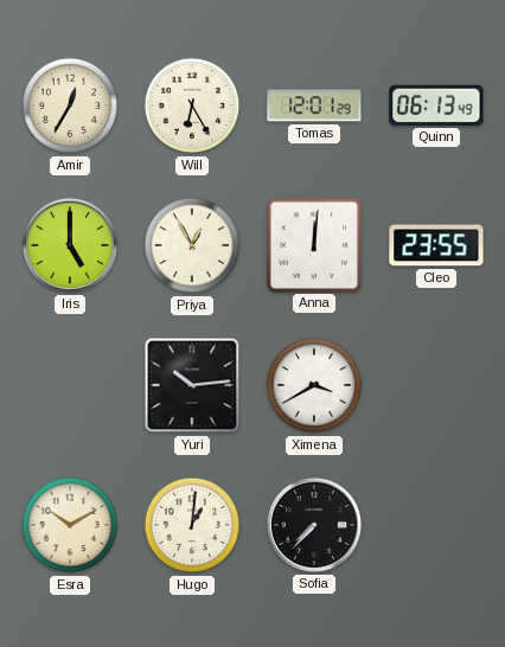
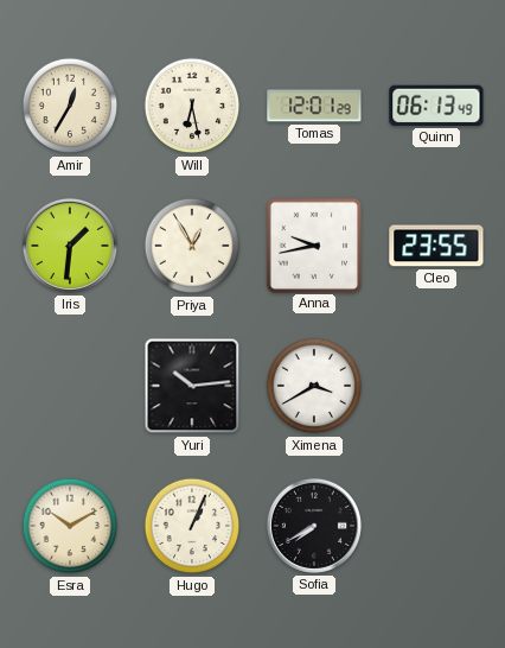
Will: 6:25 -> 6:28
Iris: 5:00 -> 1:31
Anna: 12:01 -> 9:43
Hugo: 1:01 -> 1:04
Sofia: 7:37 -> 7:40
